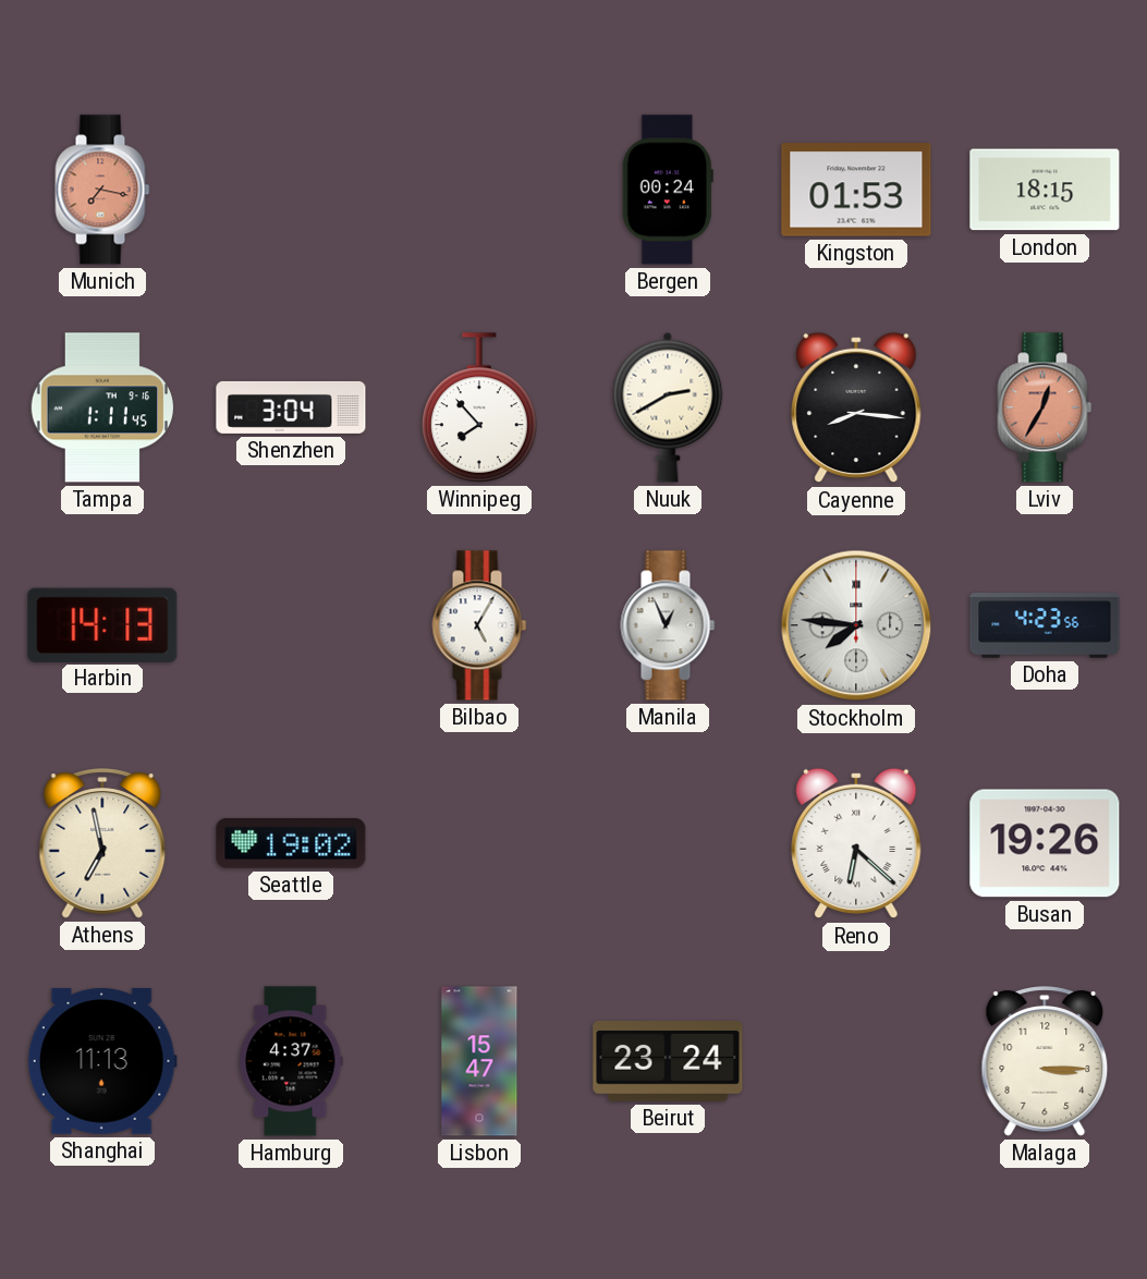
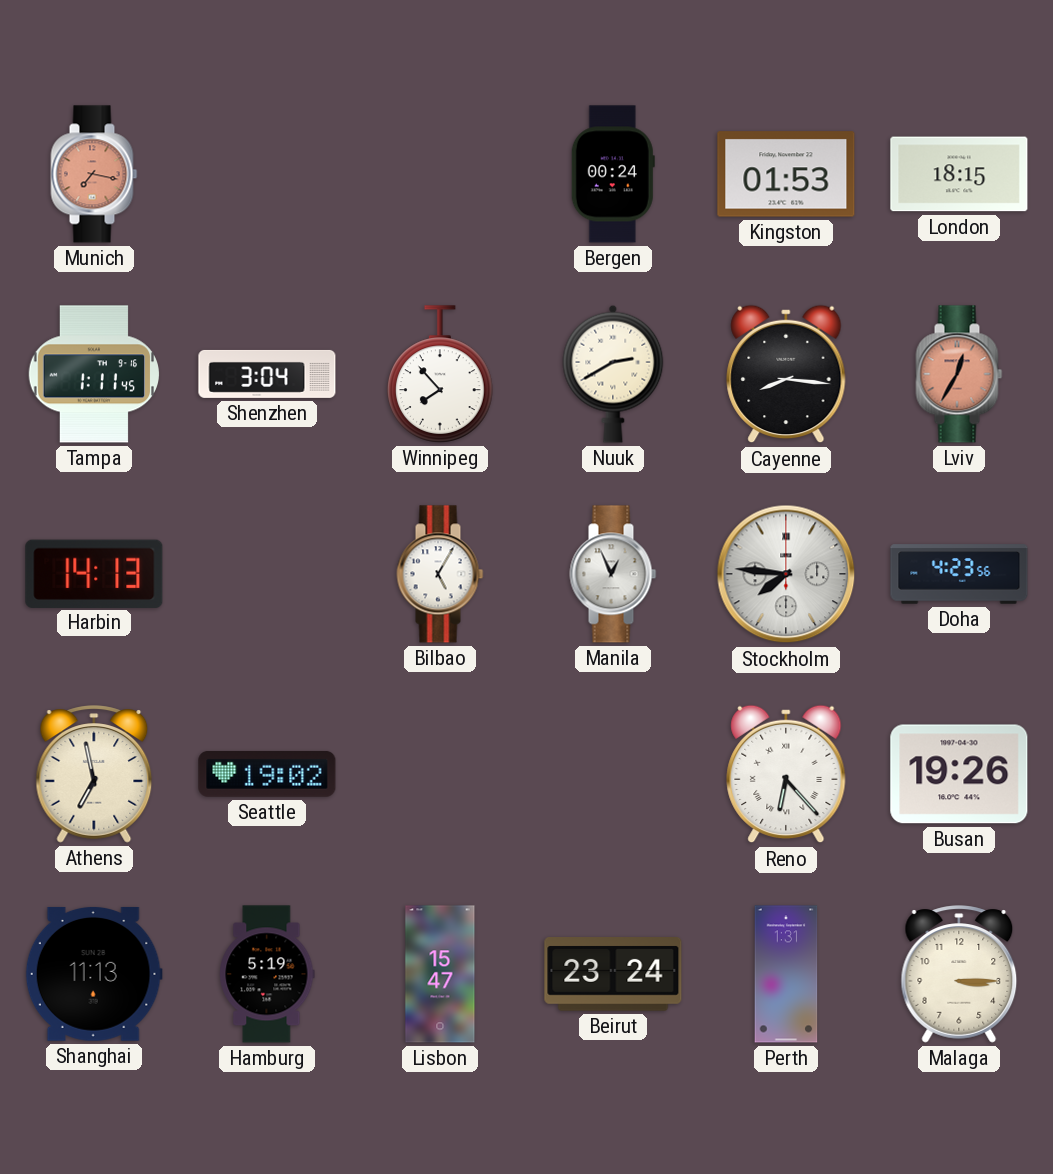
Reno: 6:22 -> 6:23
Hamburg: 4:37 -> 5:19
Perth: none -> 1:31
